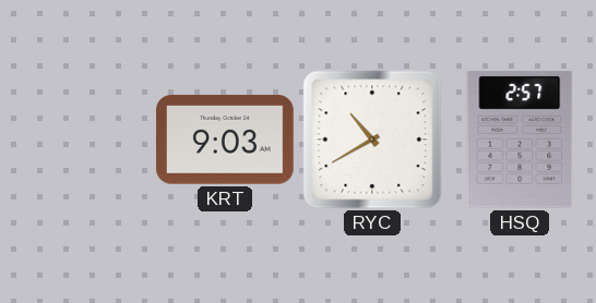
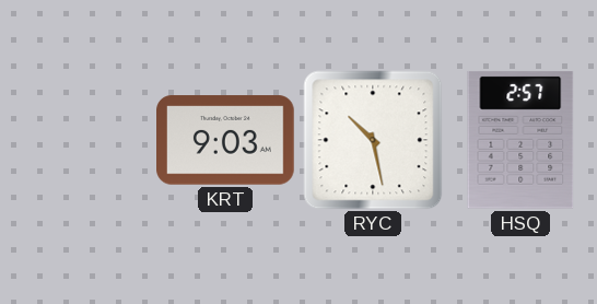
RYC: 10:40 -> 10:28
